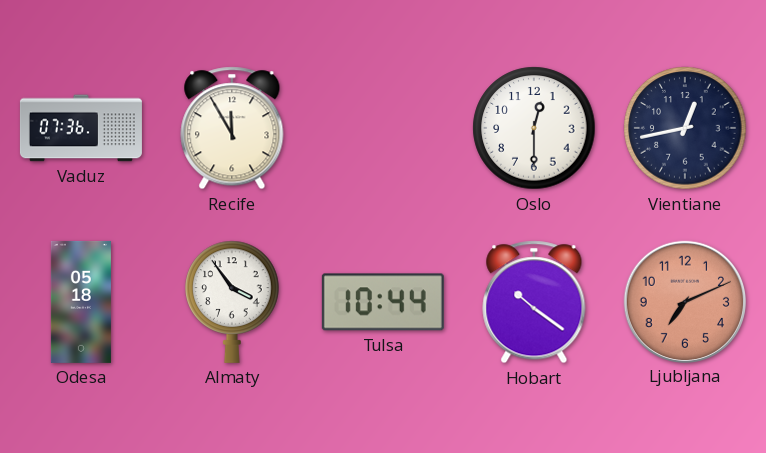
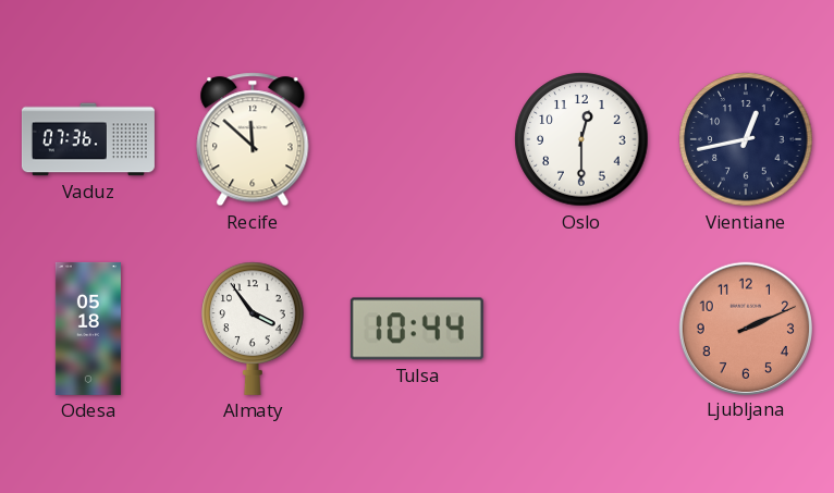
Recife: 11:55 -> 11:52
Hobart: 10:21 -> none
Ljubljana: 7:11 -> 2:11
